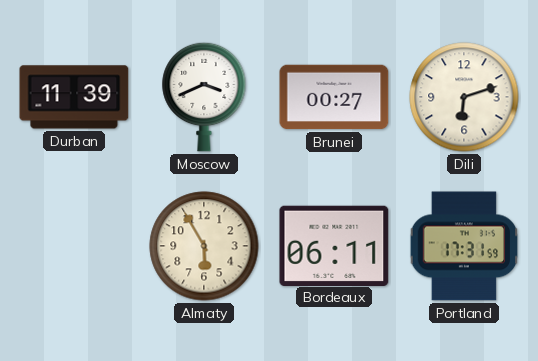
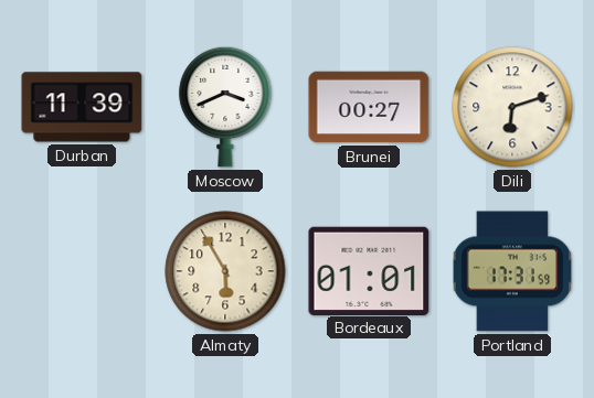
Bordeaux: 06:11 -> 01:01
